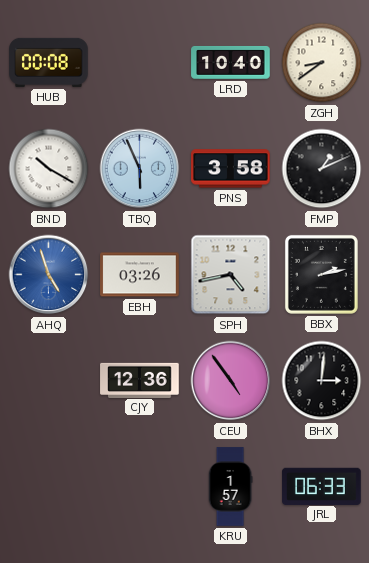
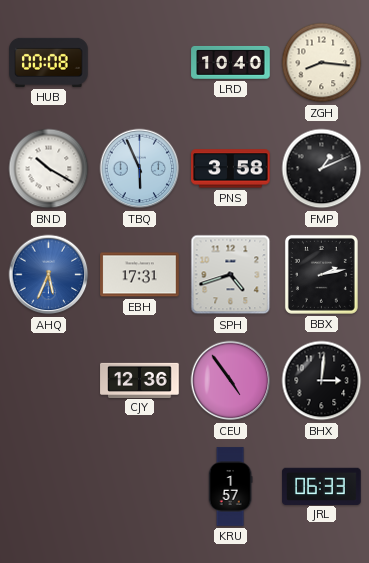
ZGH: 8:39 -> 8:16
AHQ: 4:57 -> 5:34
EBH: 03:26 -> 17:31
SPH: 4:43 -> 4:42
